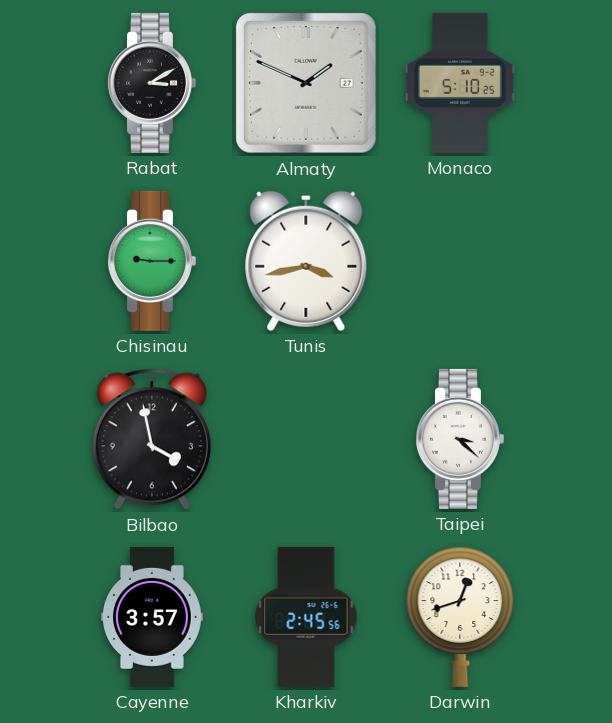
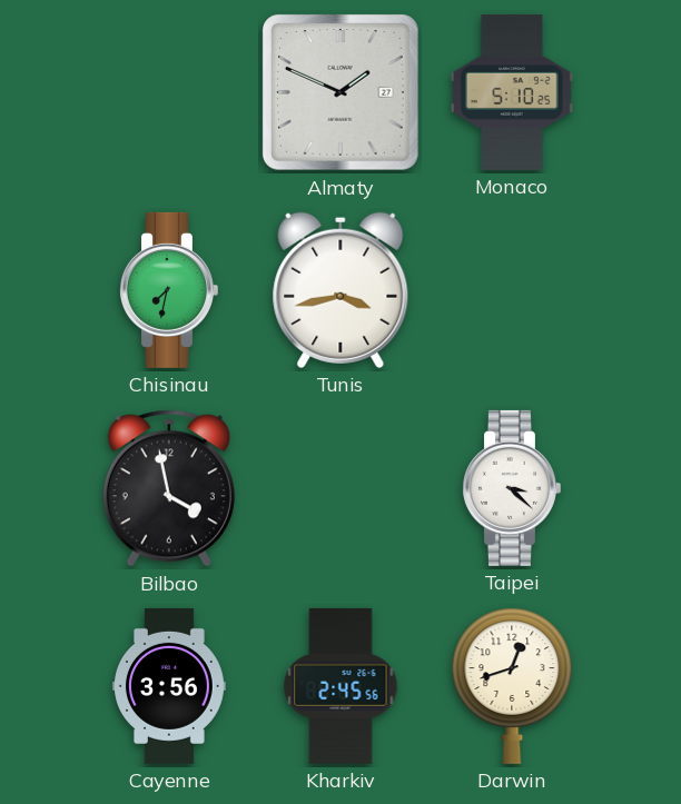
Rabat: 3:10 -> none
Chisinau: 9:15 -> 7:32
Cayenne: 3:57 -> 3:56
